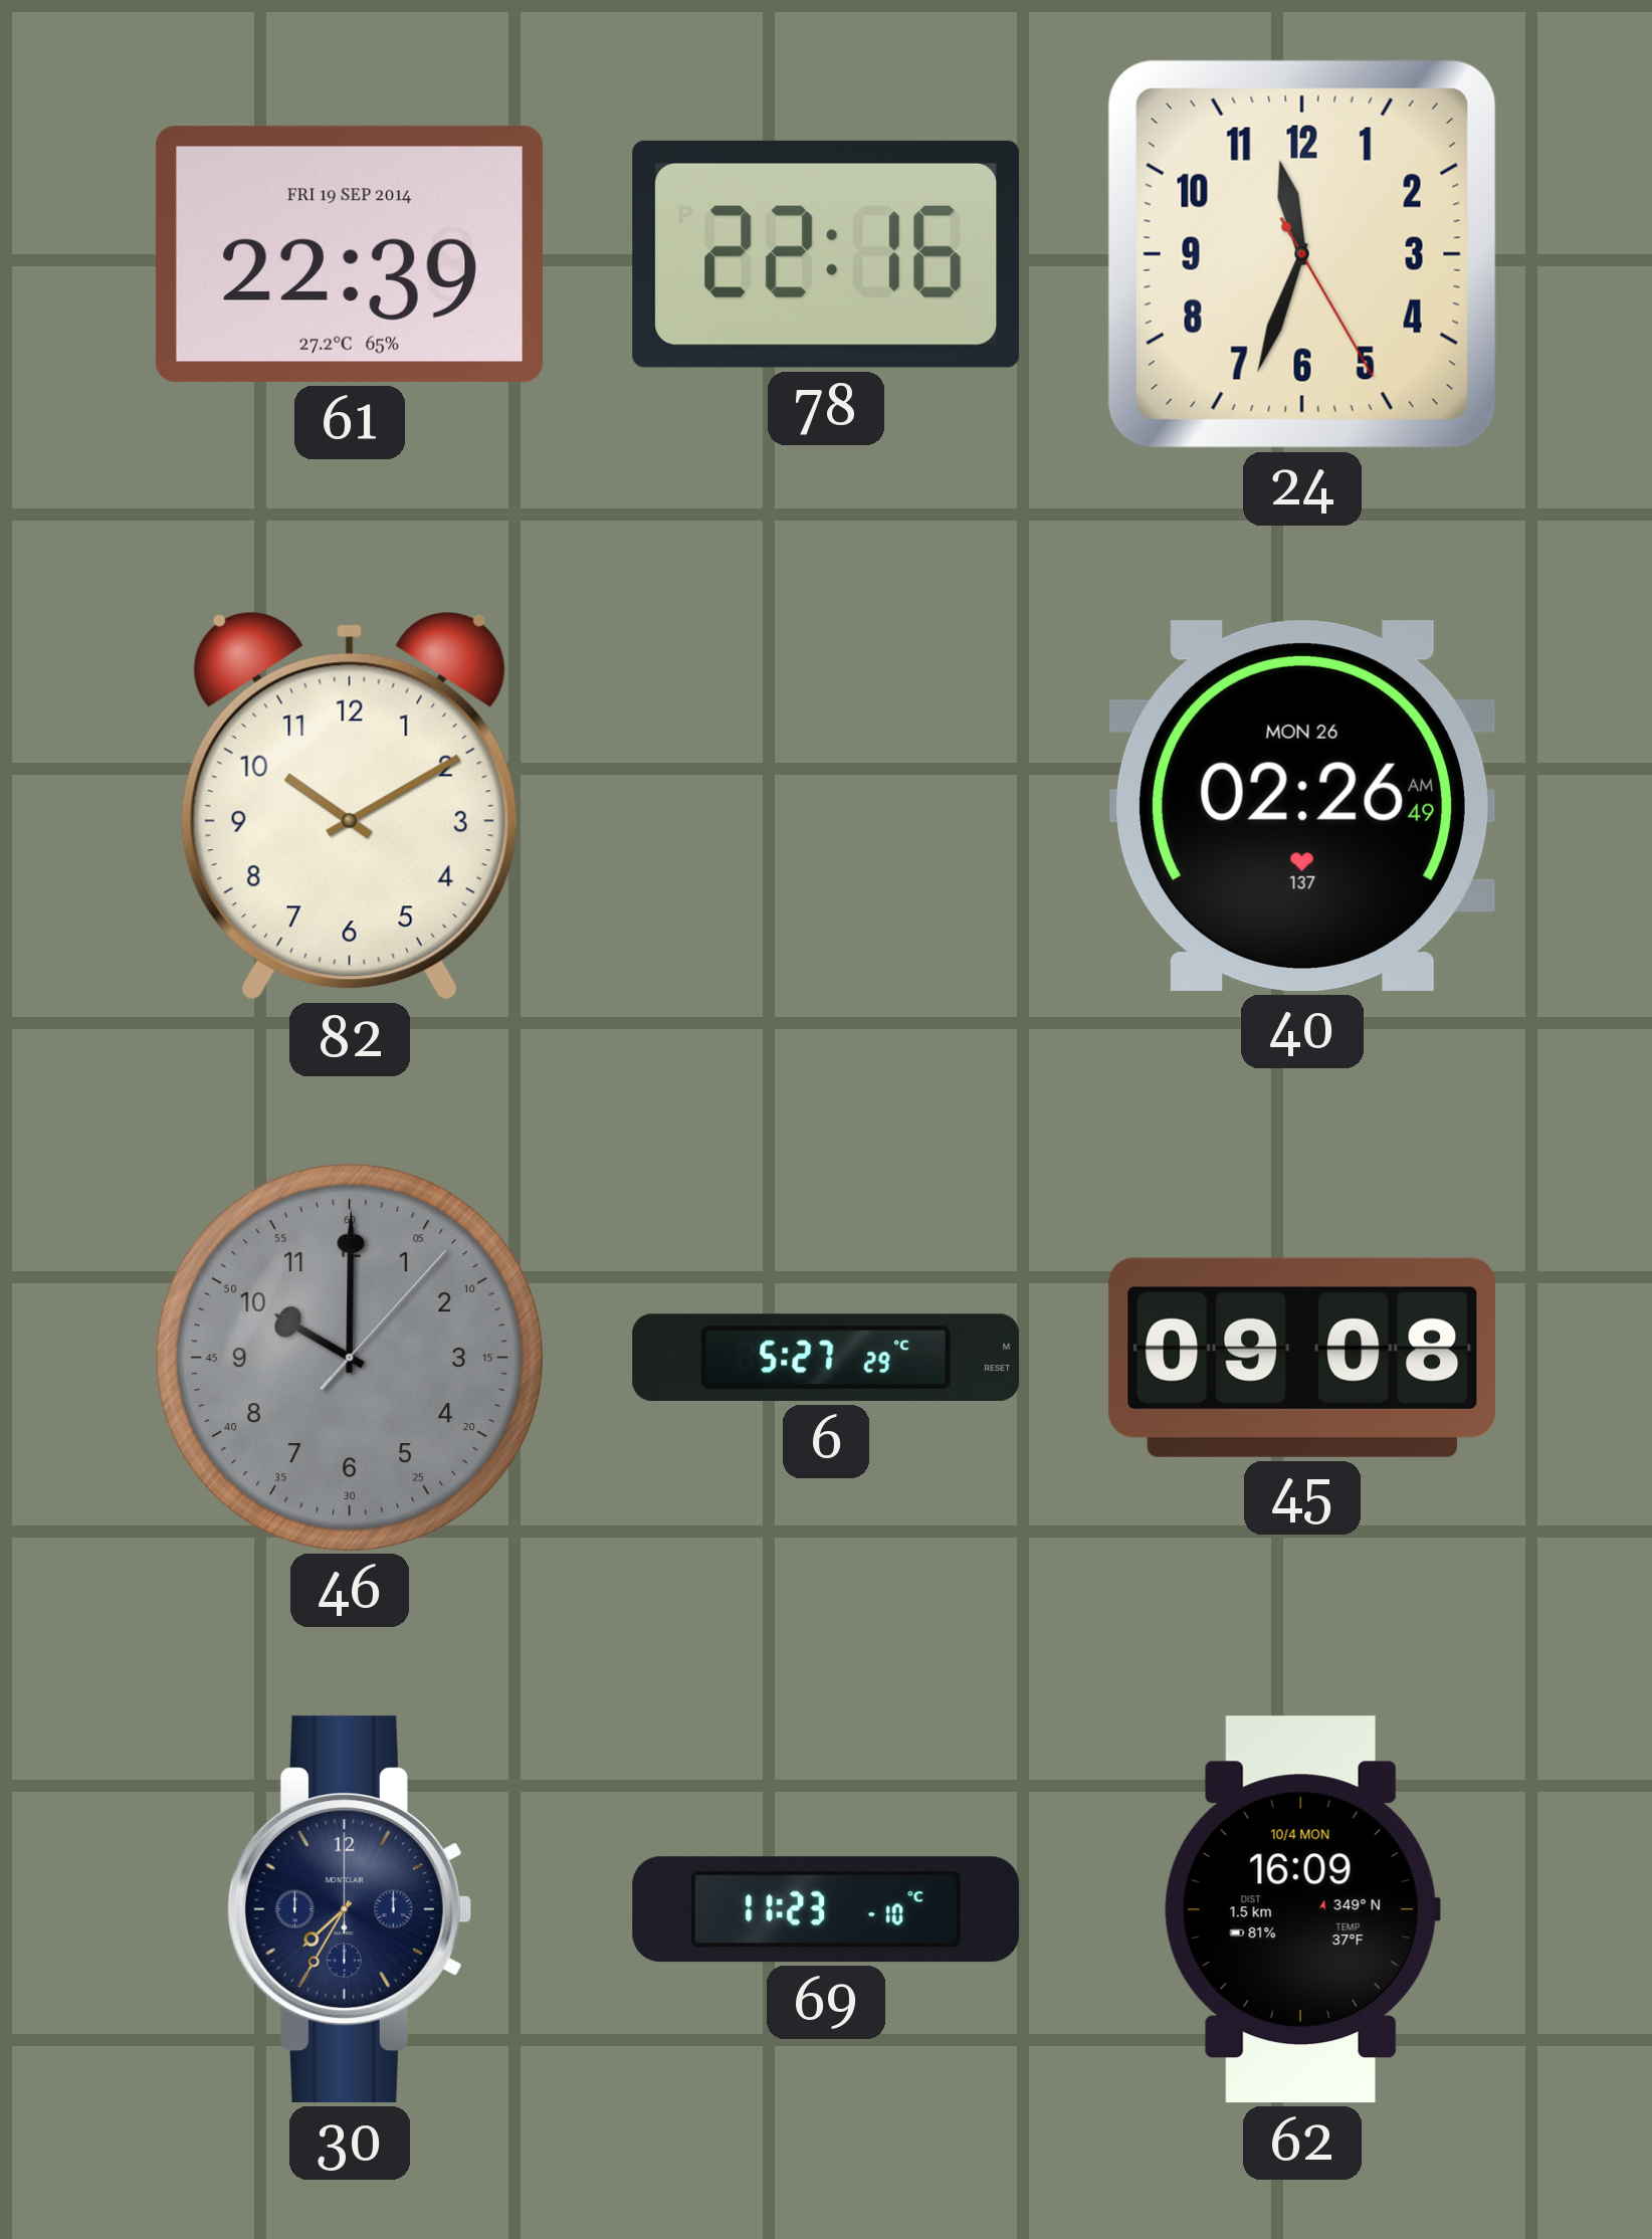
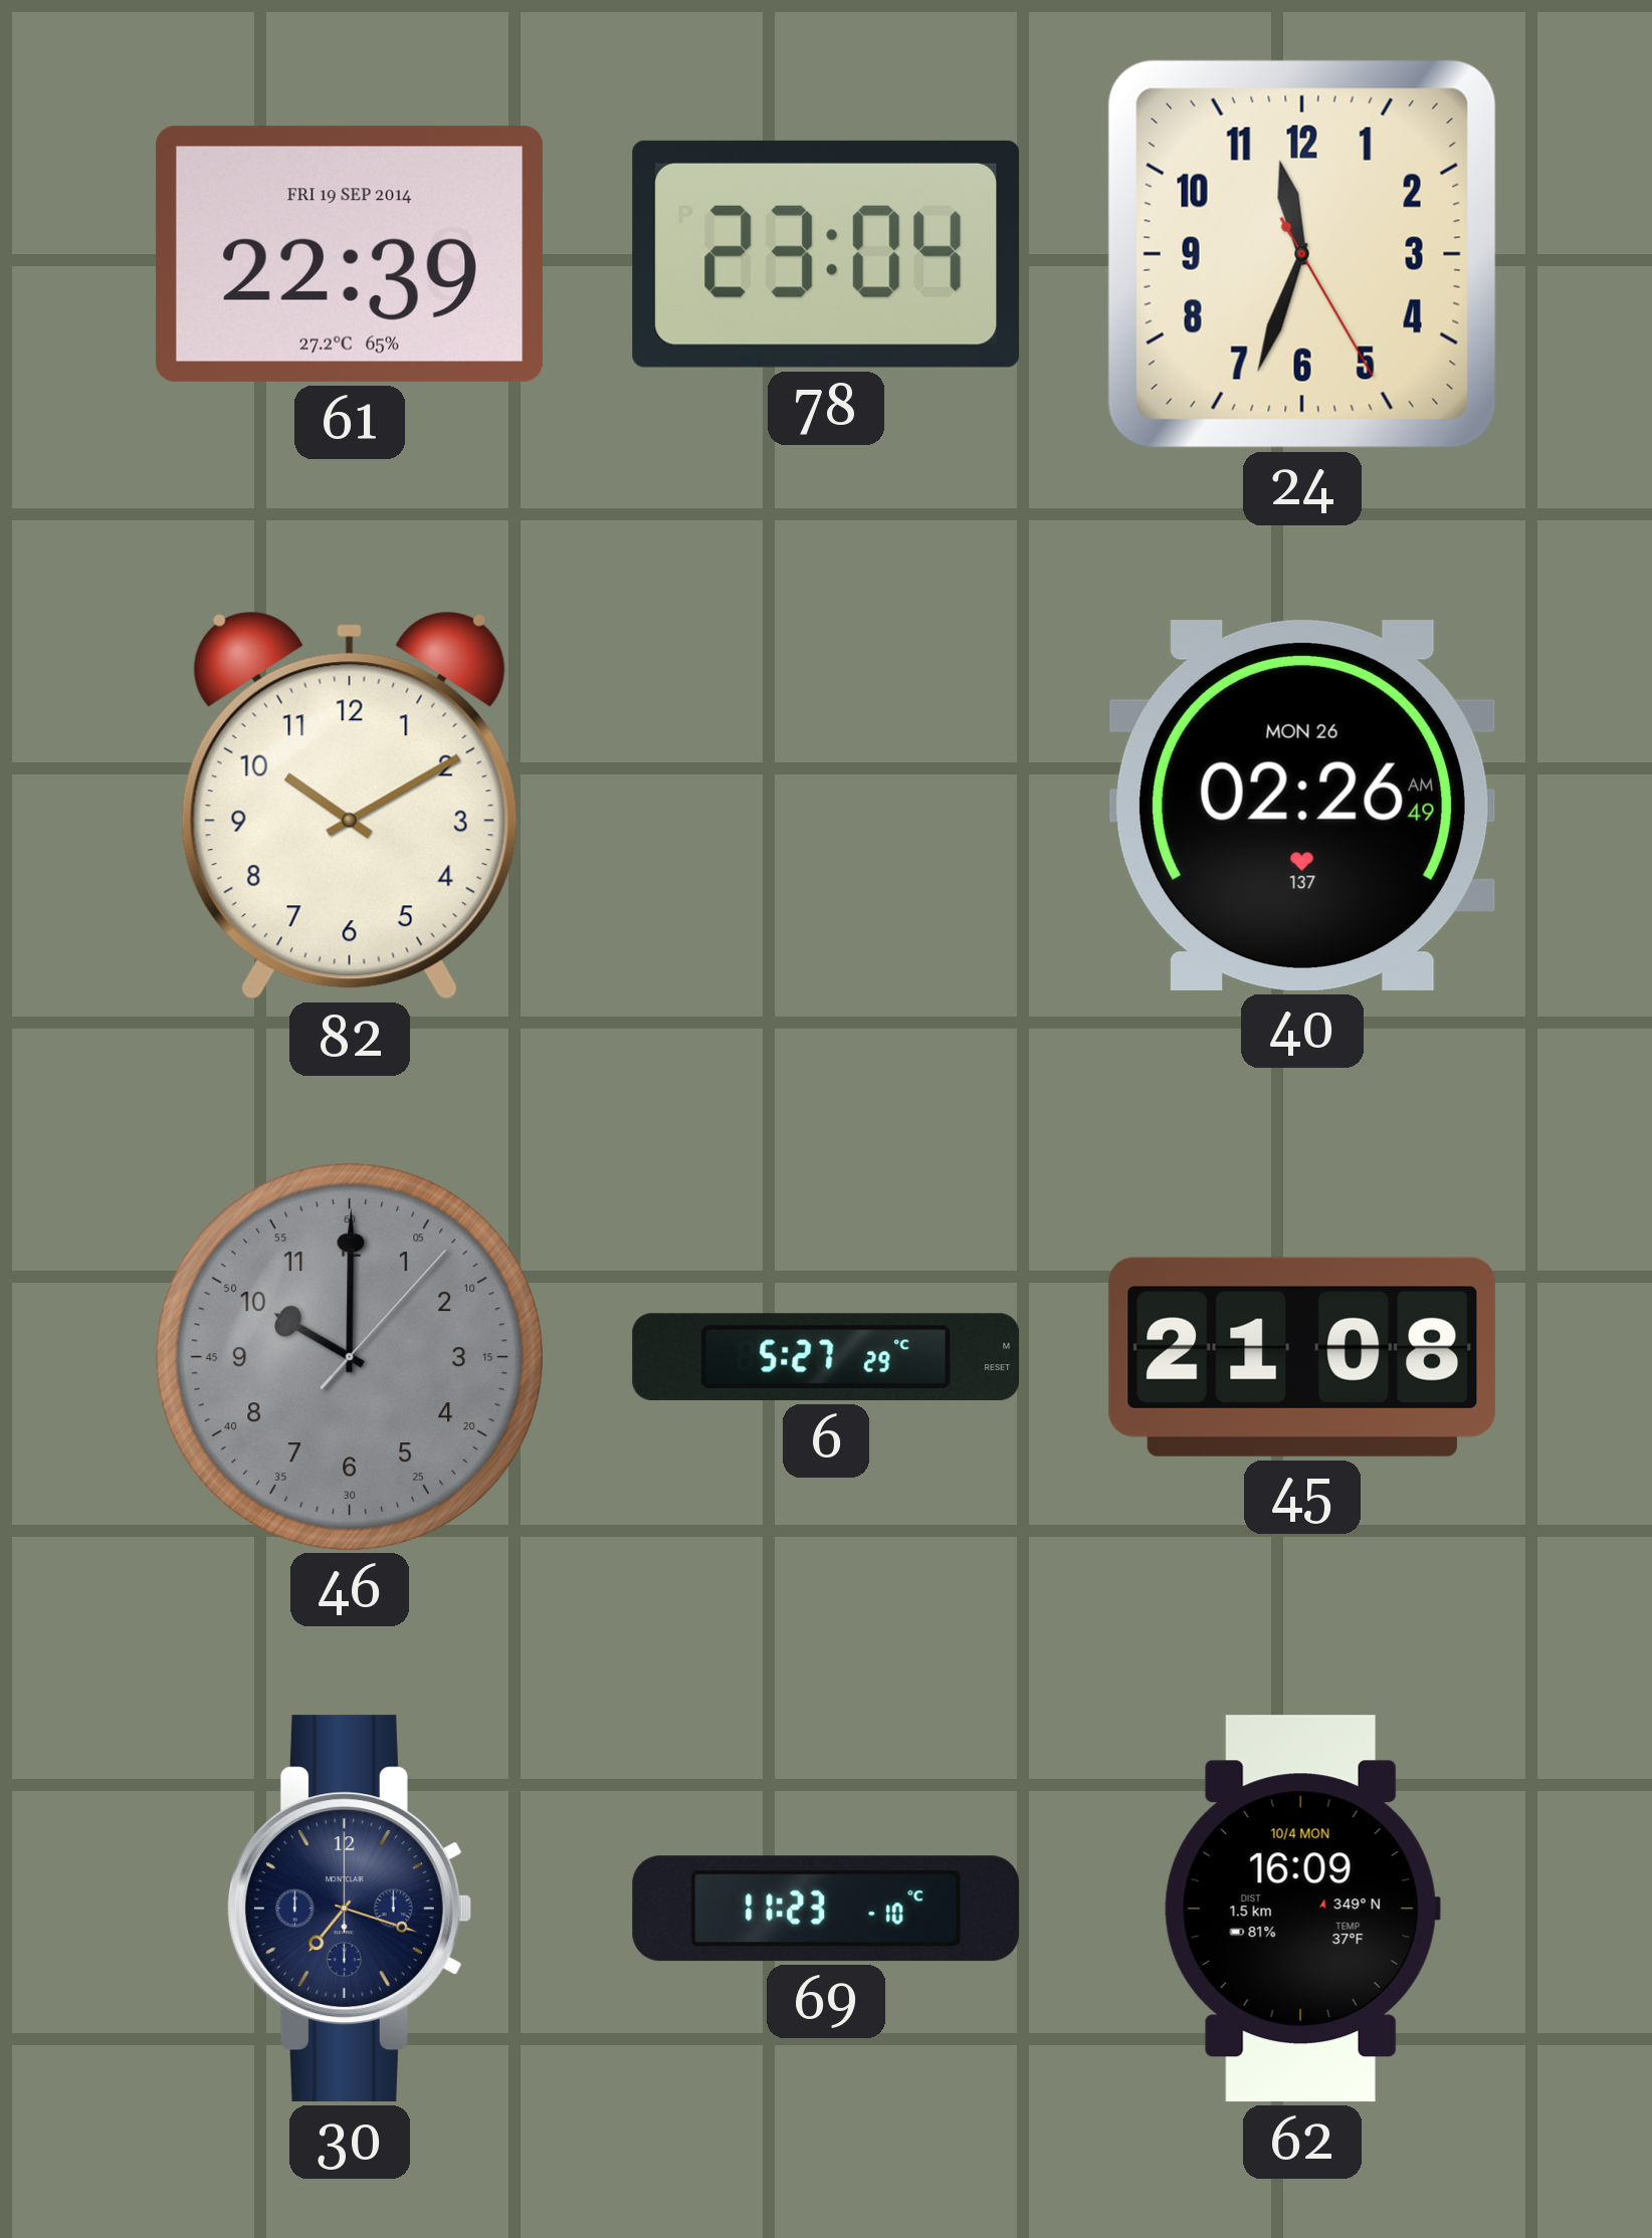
78: 22:16 -> 23:04
45: 09:08 -> 21:08
30: 7:35 -> 7:18
